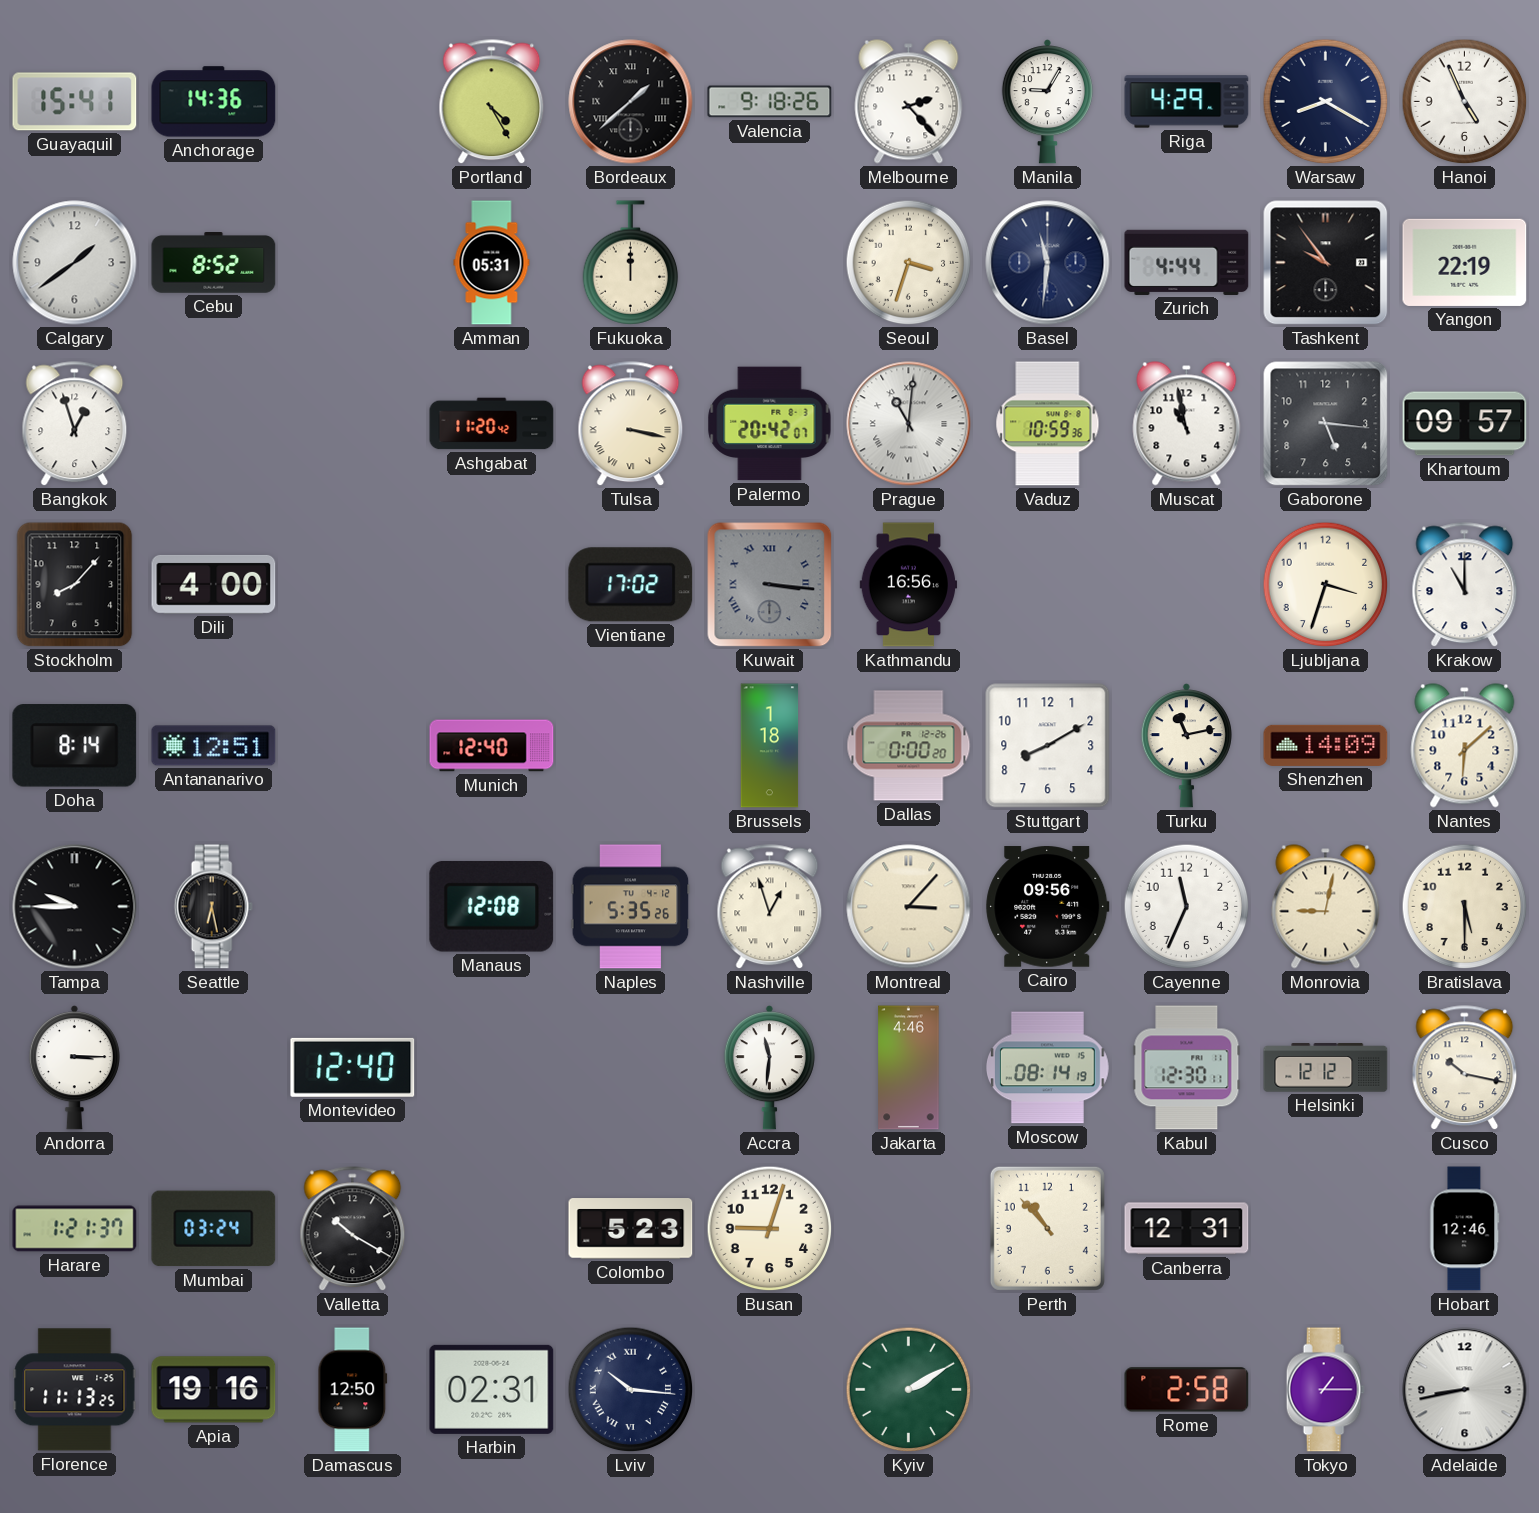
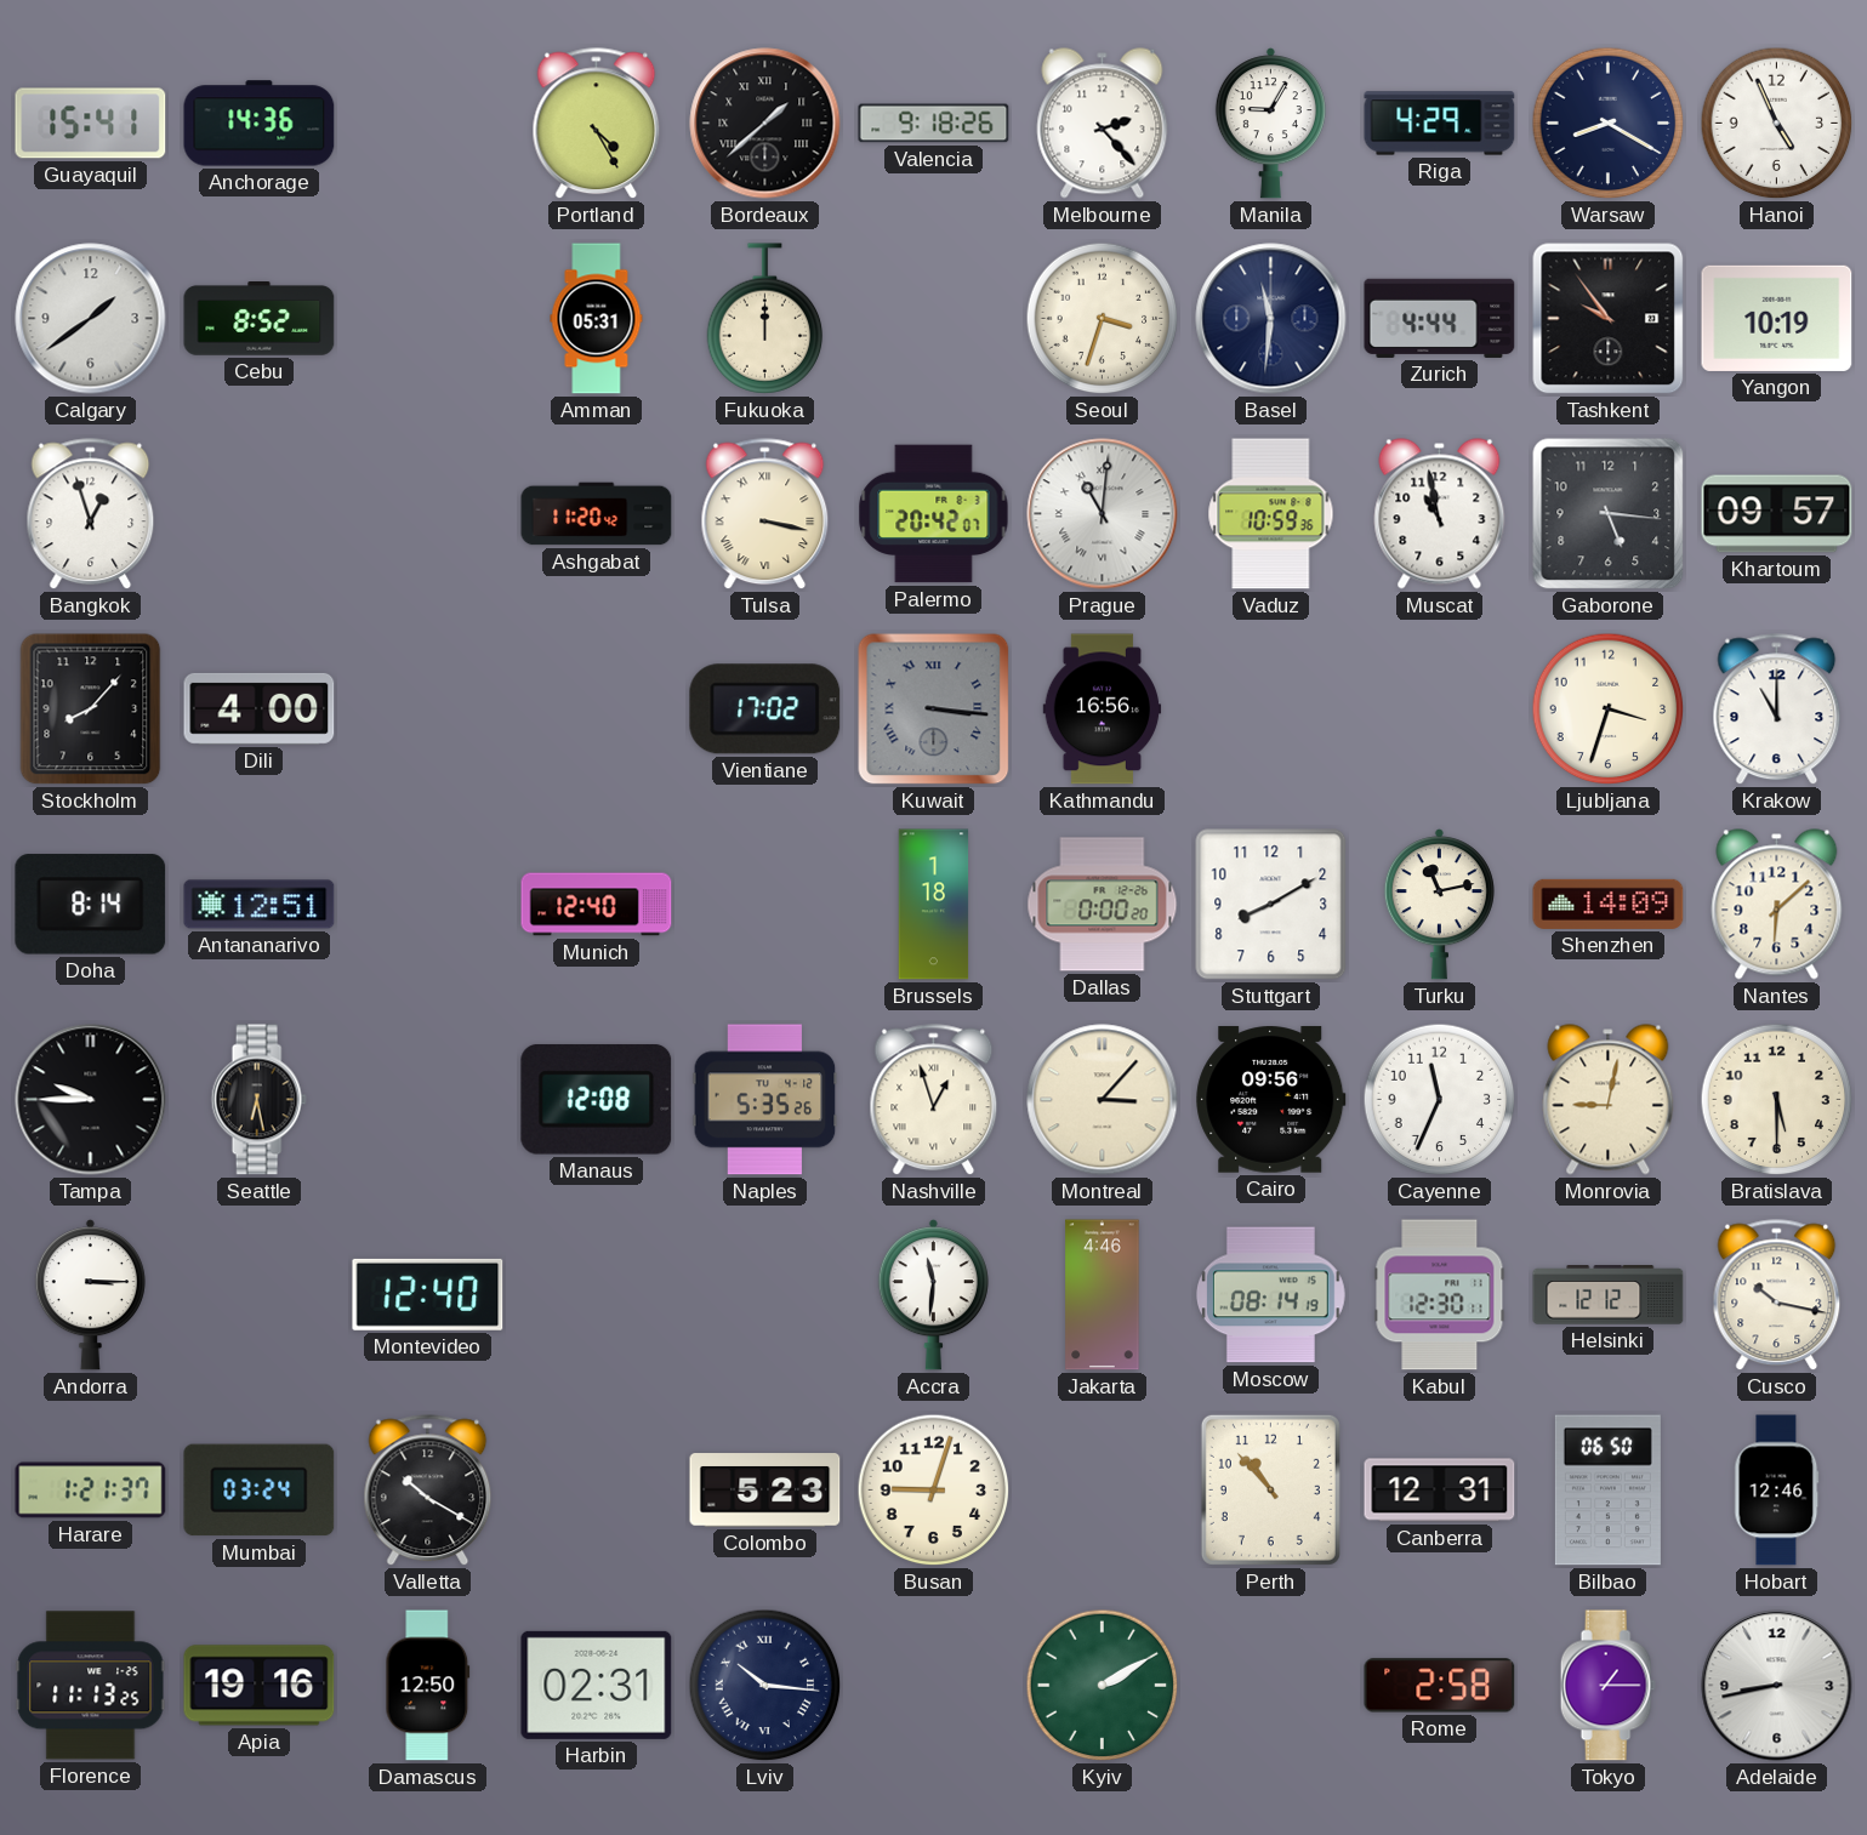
Yangon: 22:19 -> 10:19
Bilbao: none -> 06:50
